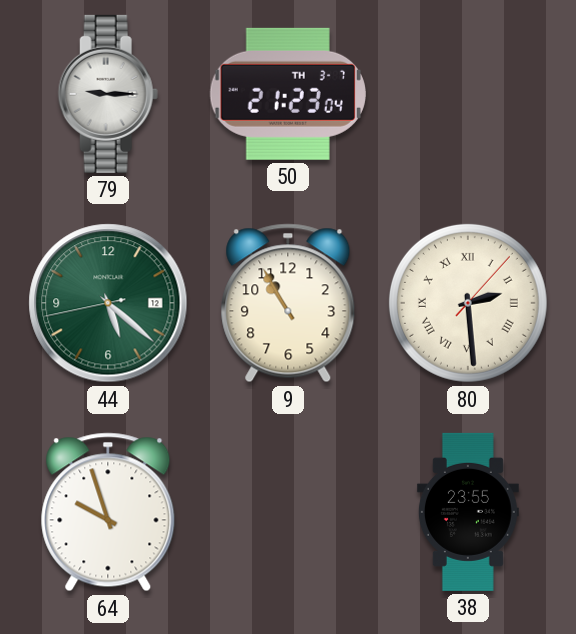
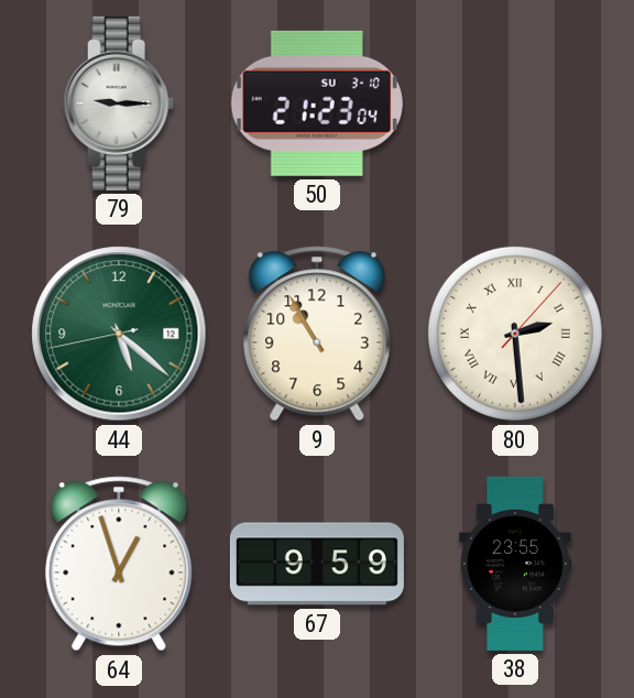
50 date: TH 3-7 -> SU 3-10
64: 9:57 -> 12:57
67: none -> 9:59
